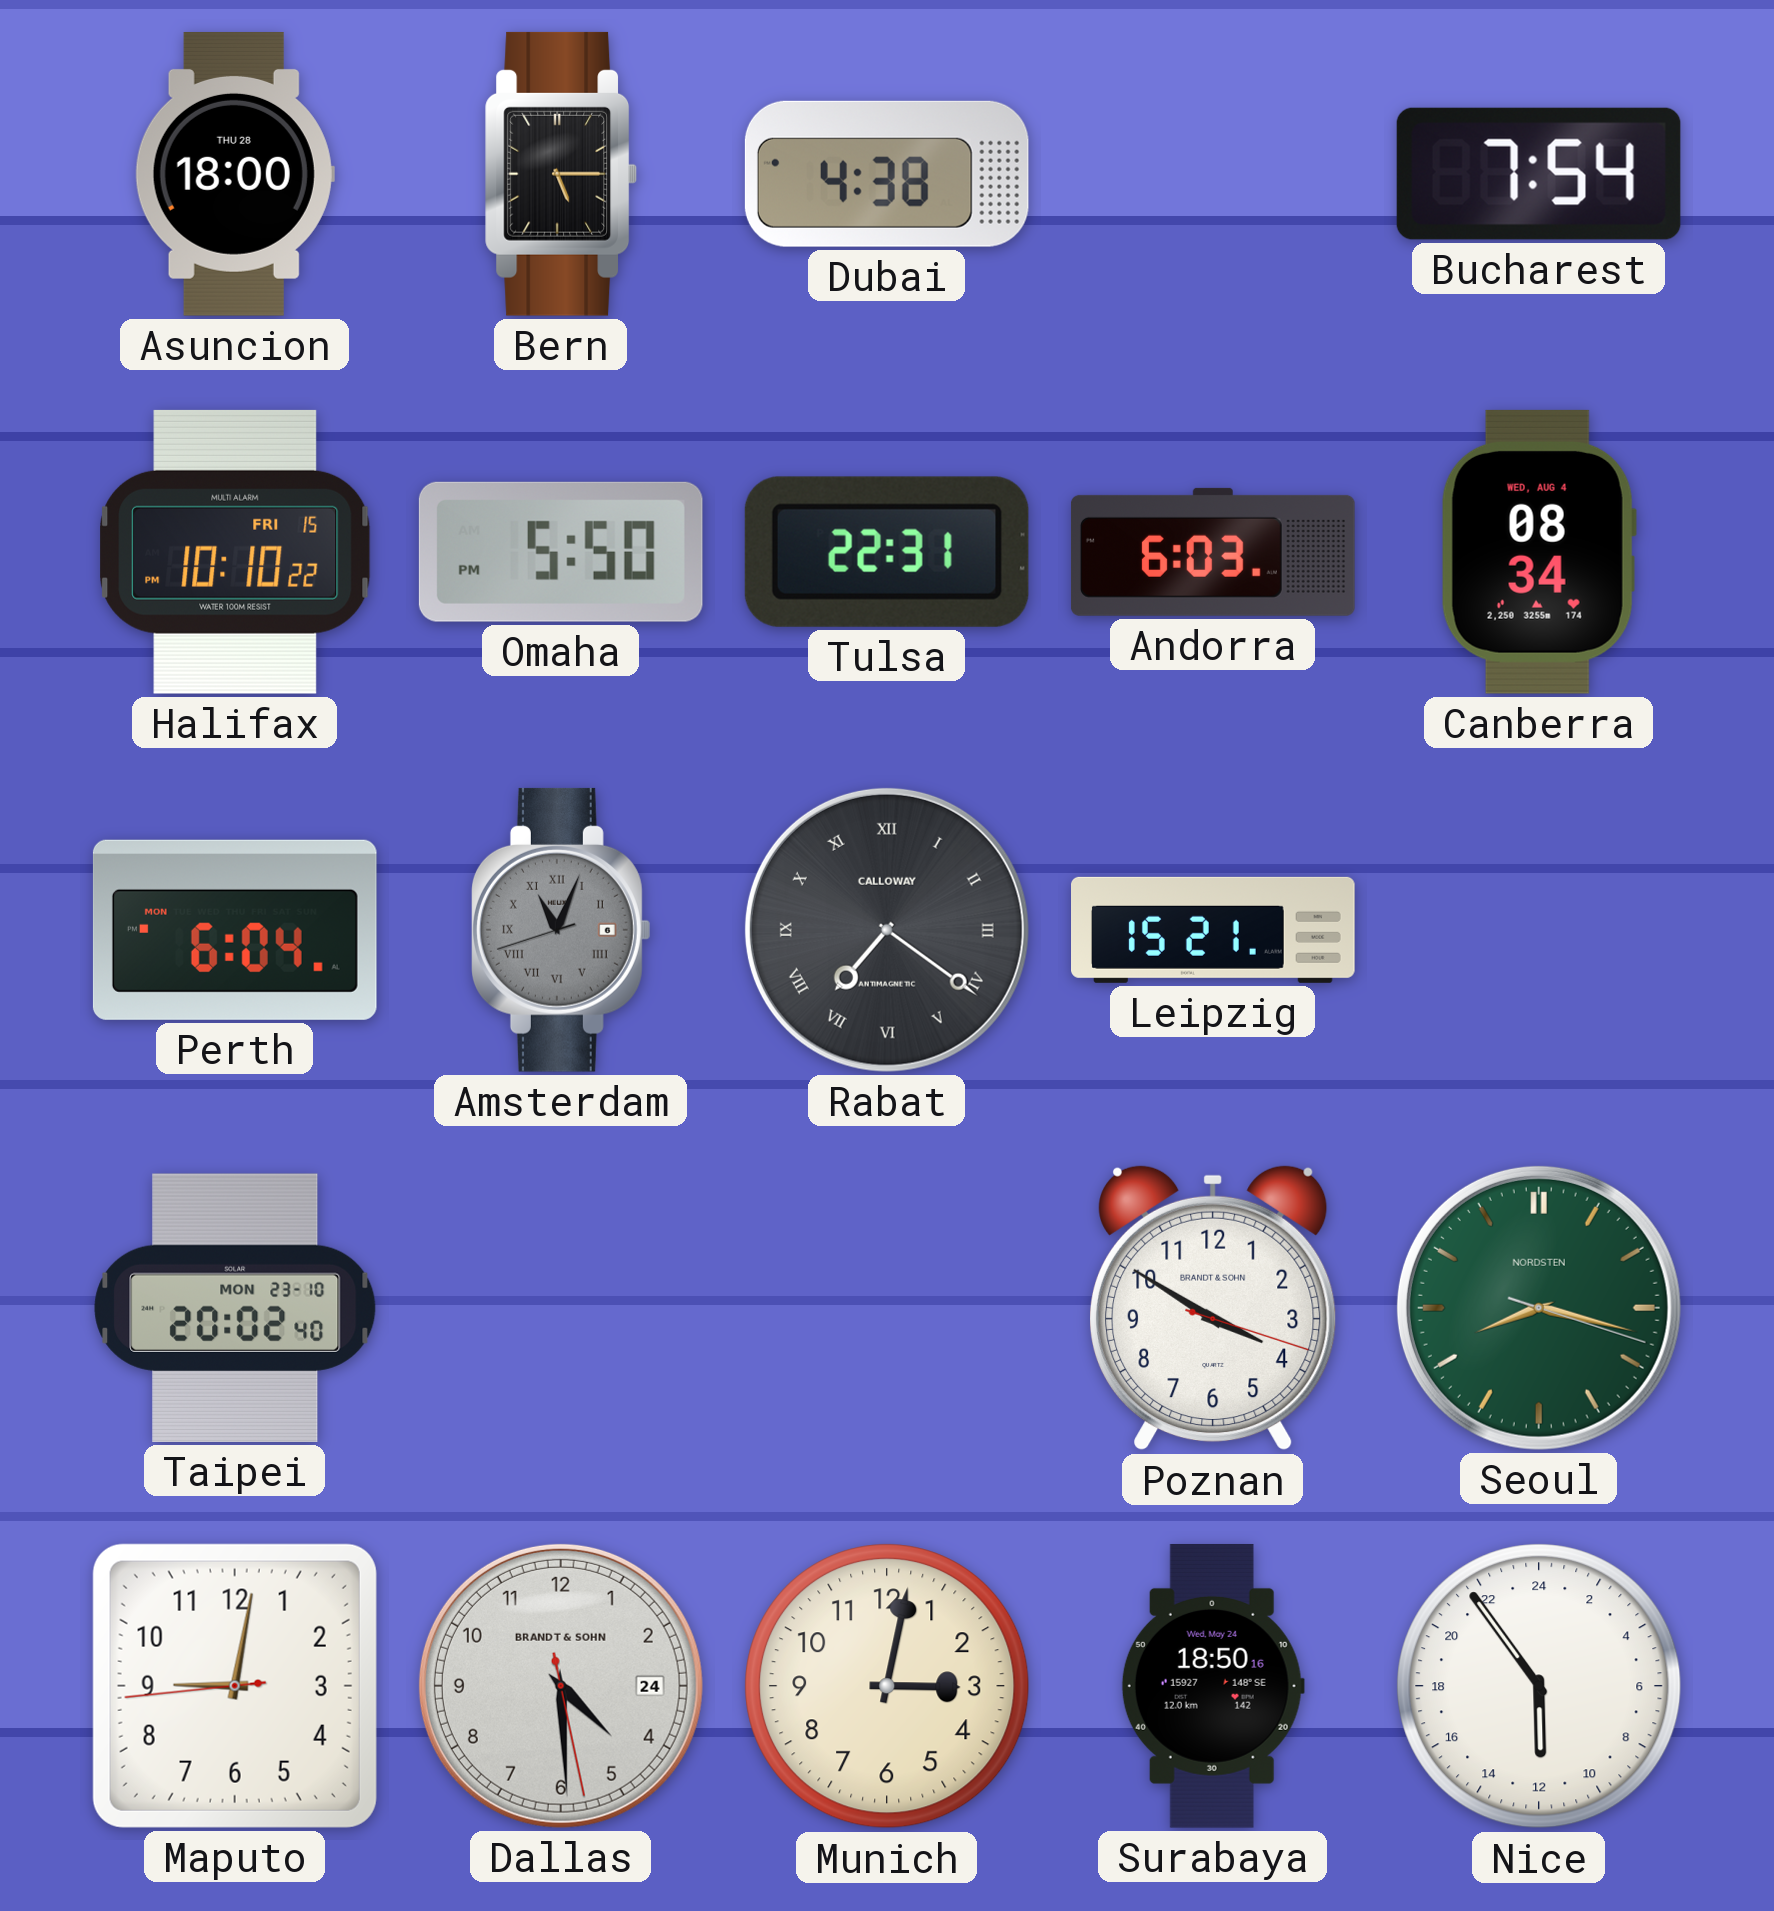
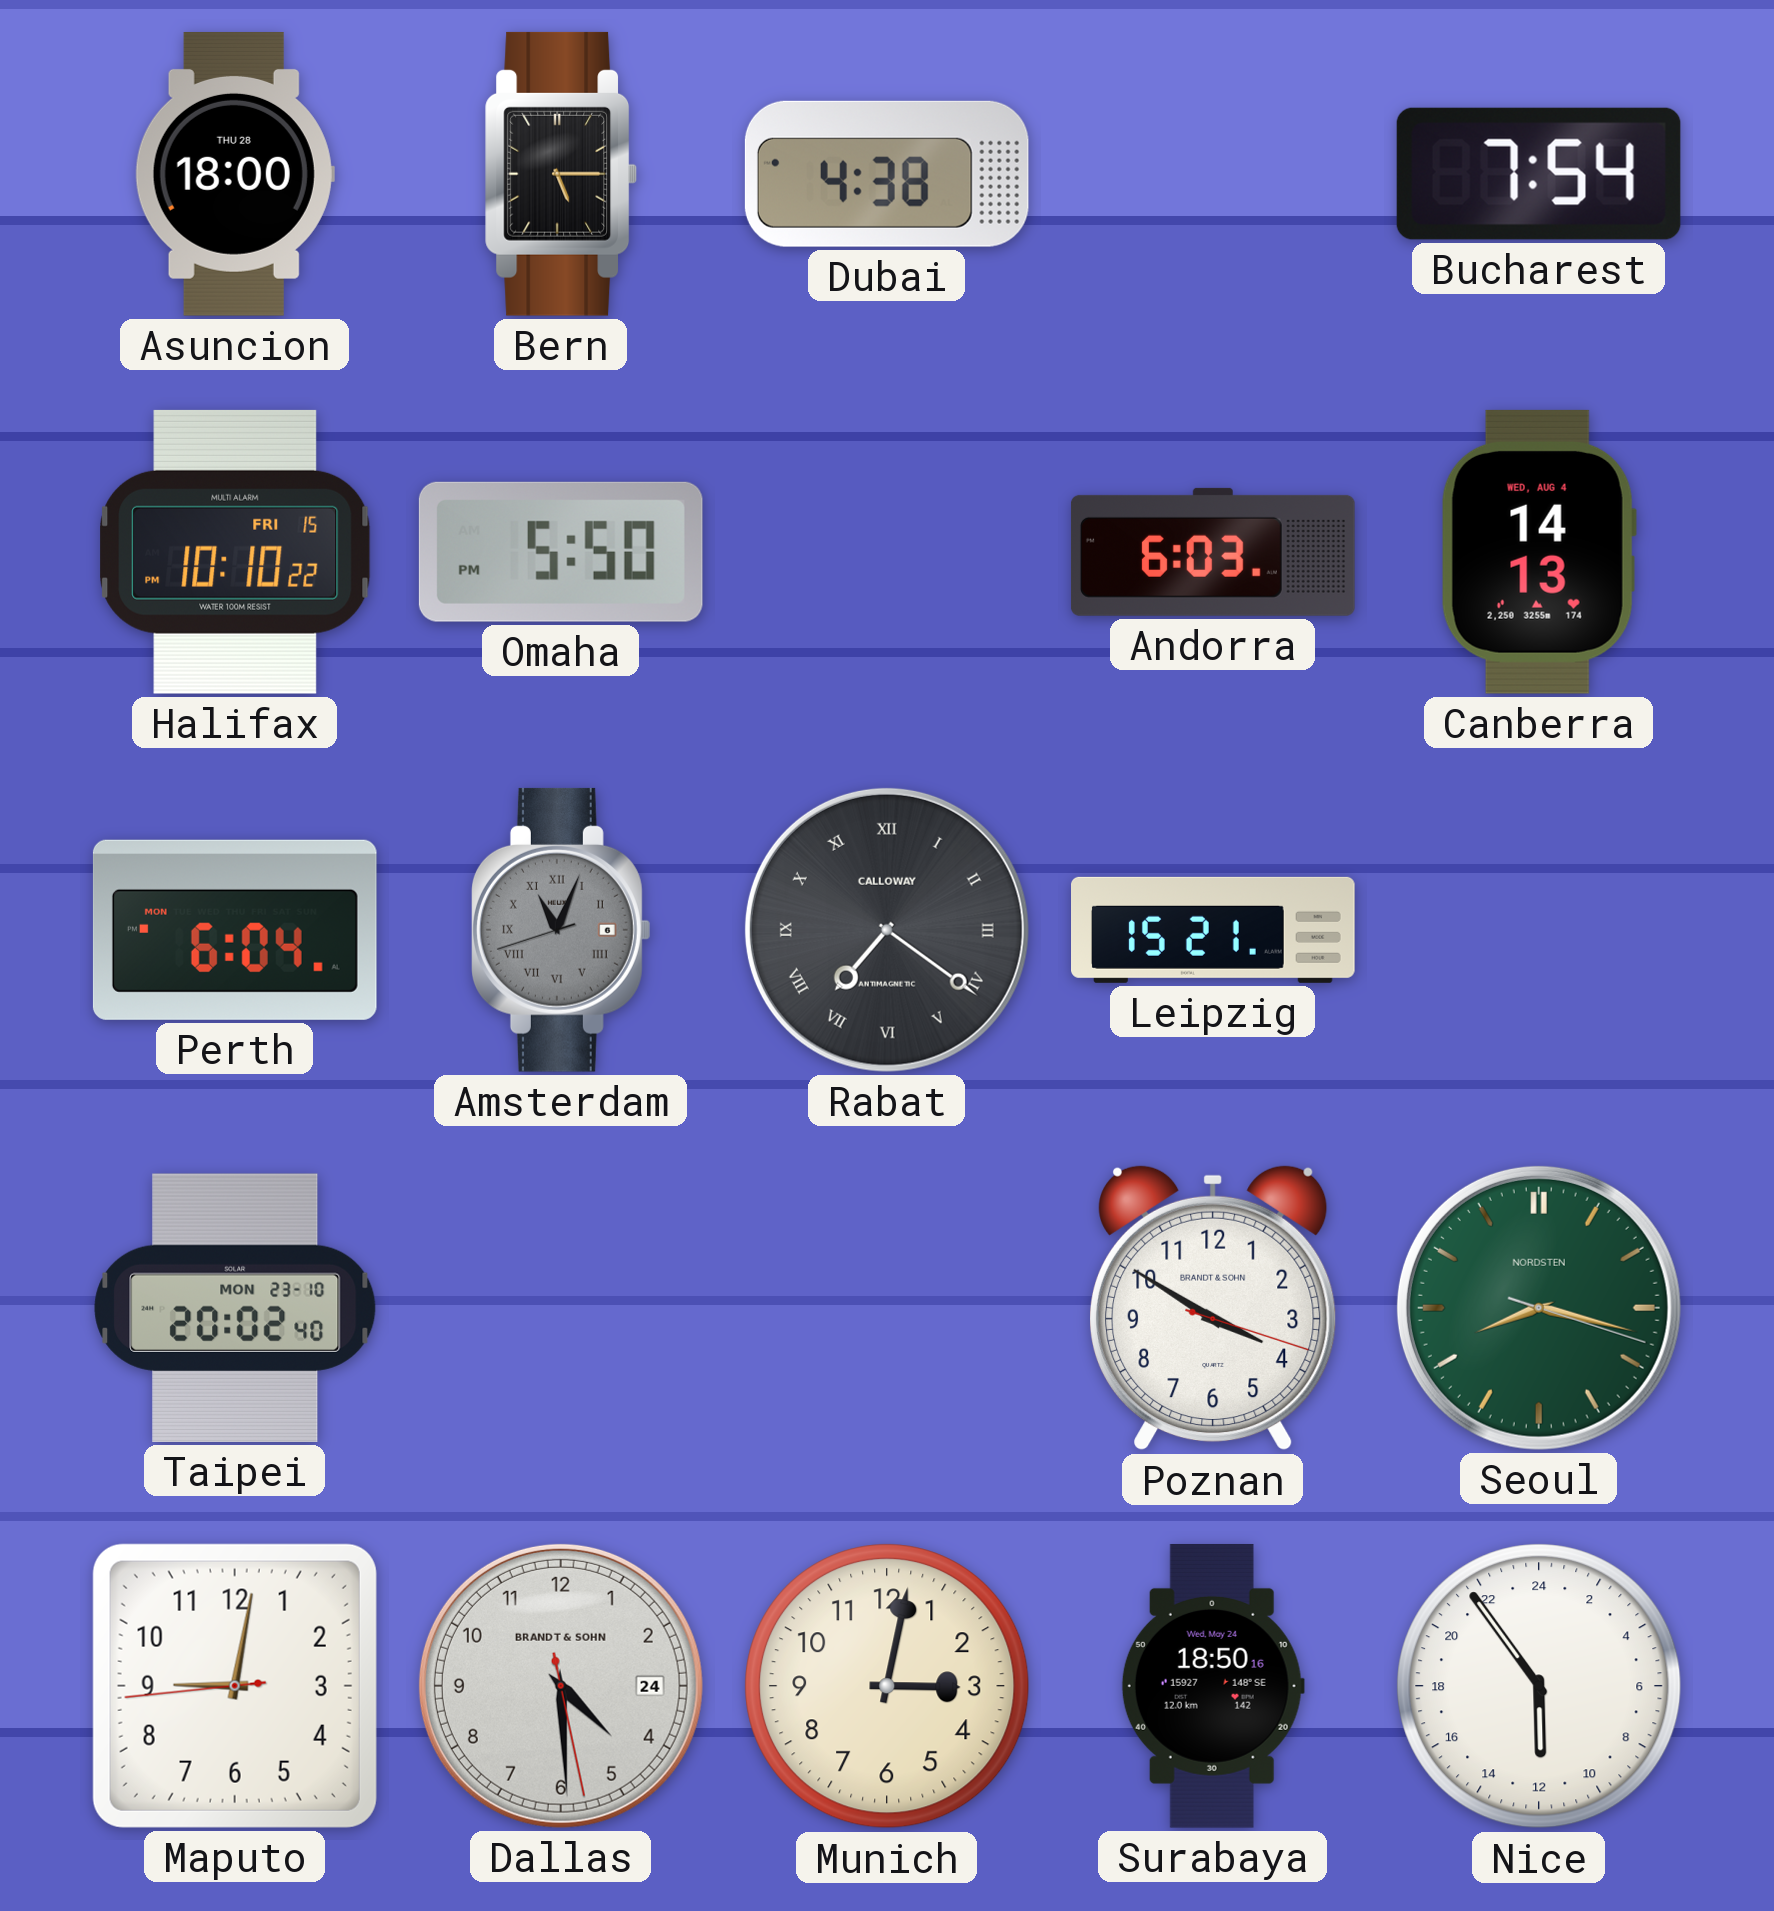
Tulsa: 22:31 -> none
Canberra: 08:34 -> 14:13
